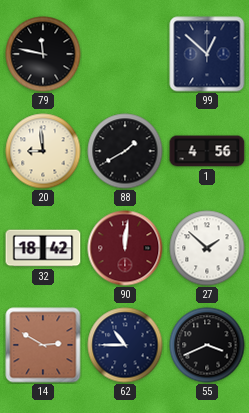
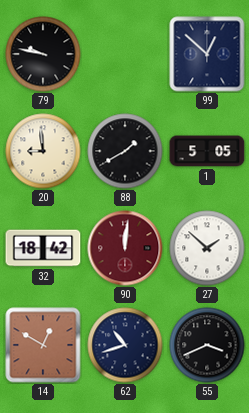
79: 11:47 -> 9:47
1: 4:56 -> 5:05
14: 2:50 -> 12:50
62: 10:45 -> 10:42
